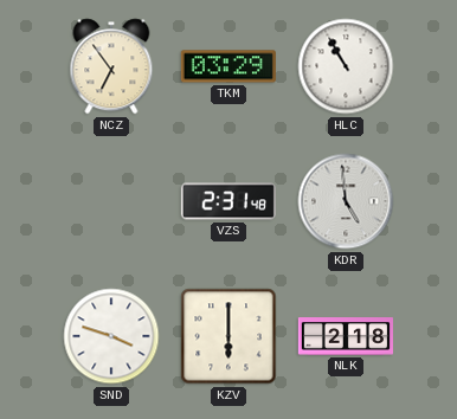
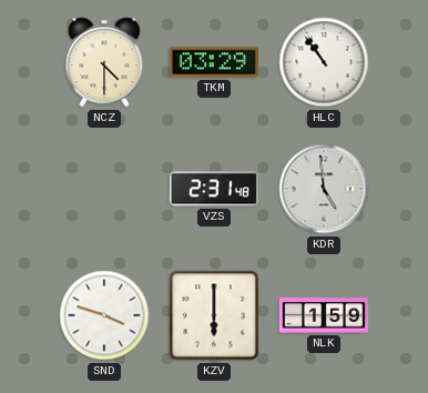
NCZ: 6:54 -> 4:30
HLC: 10:55 -> 10:54
NLK: 2:18 -> 1:59
